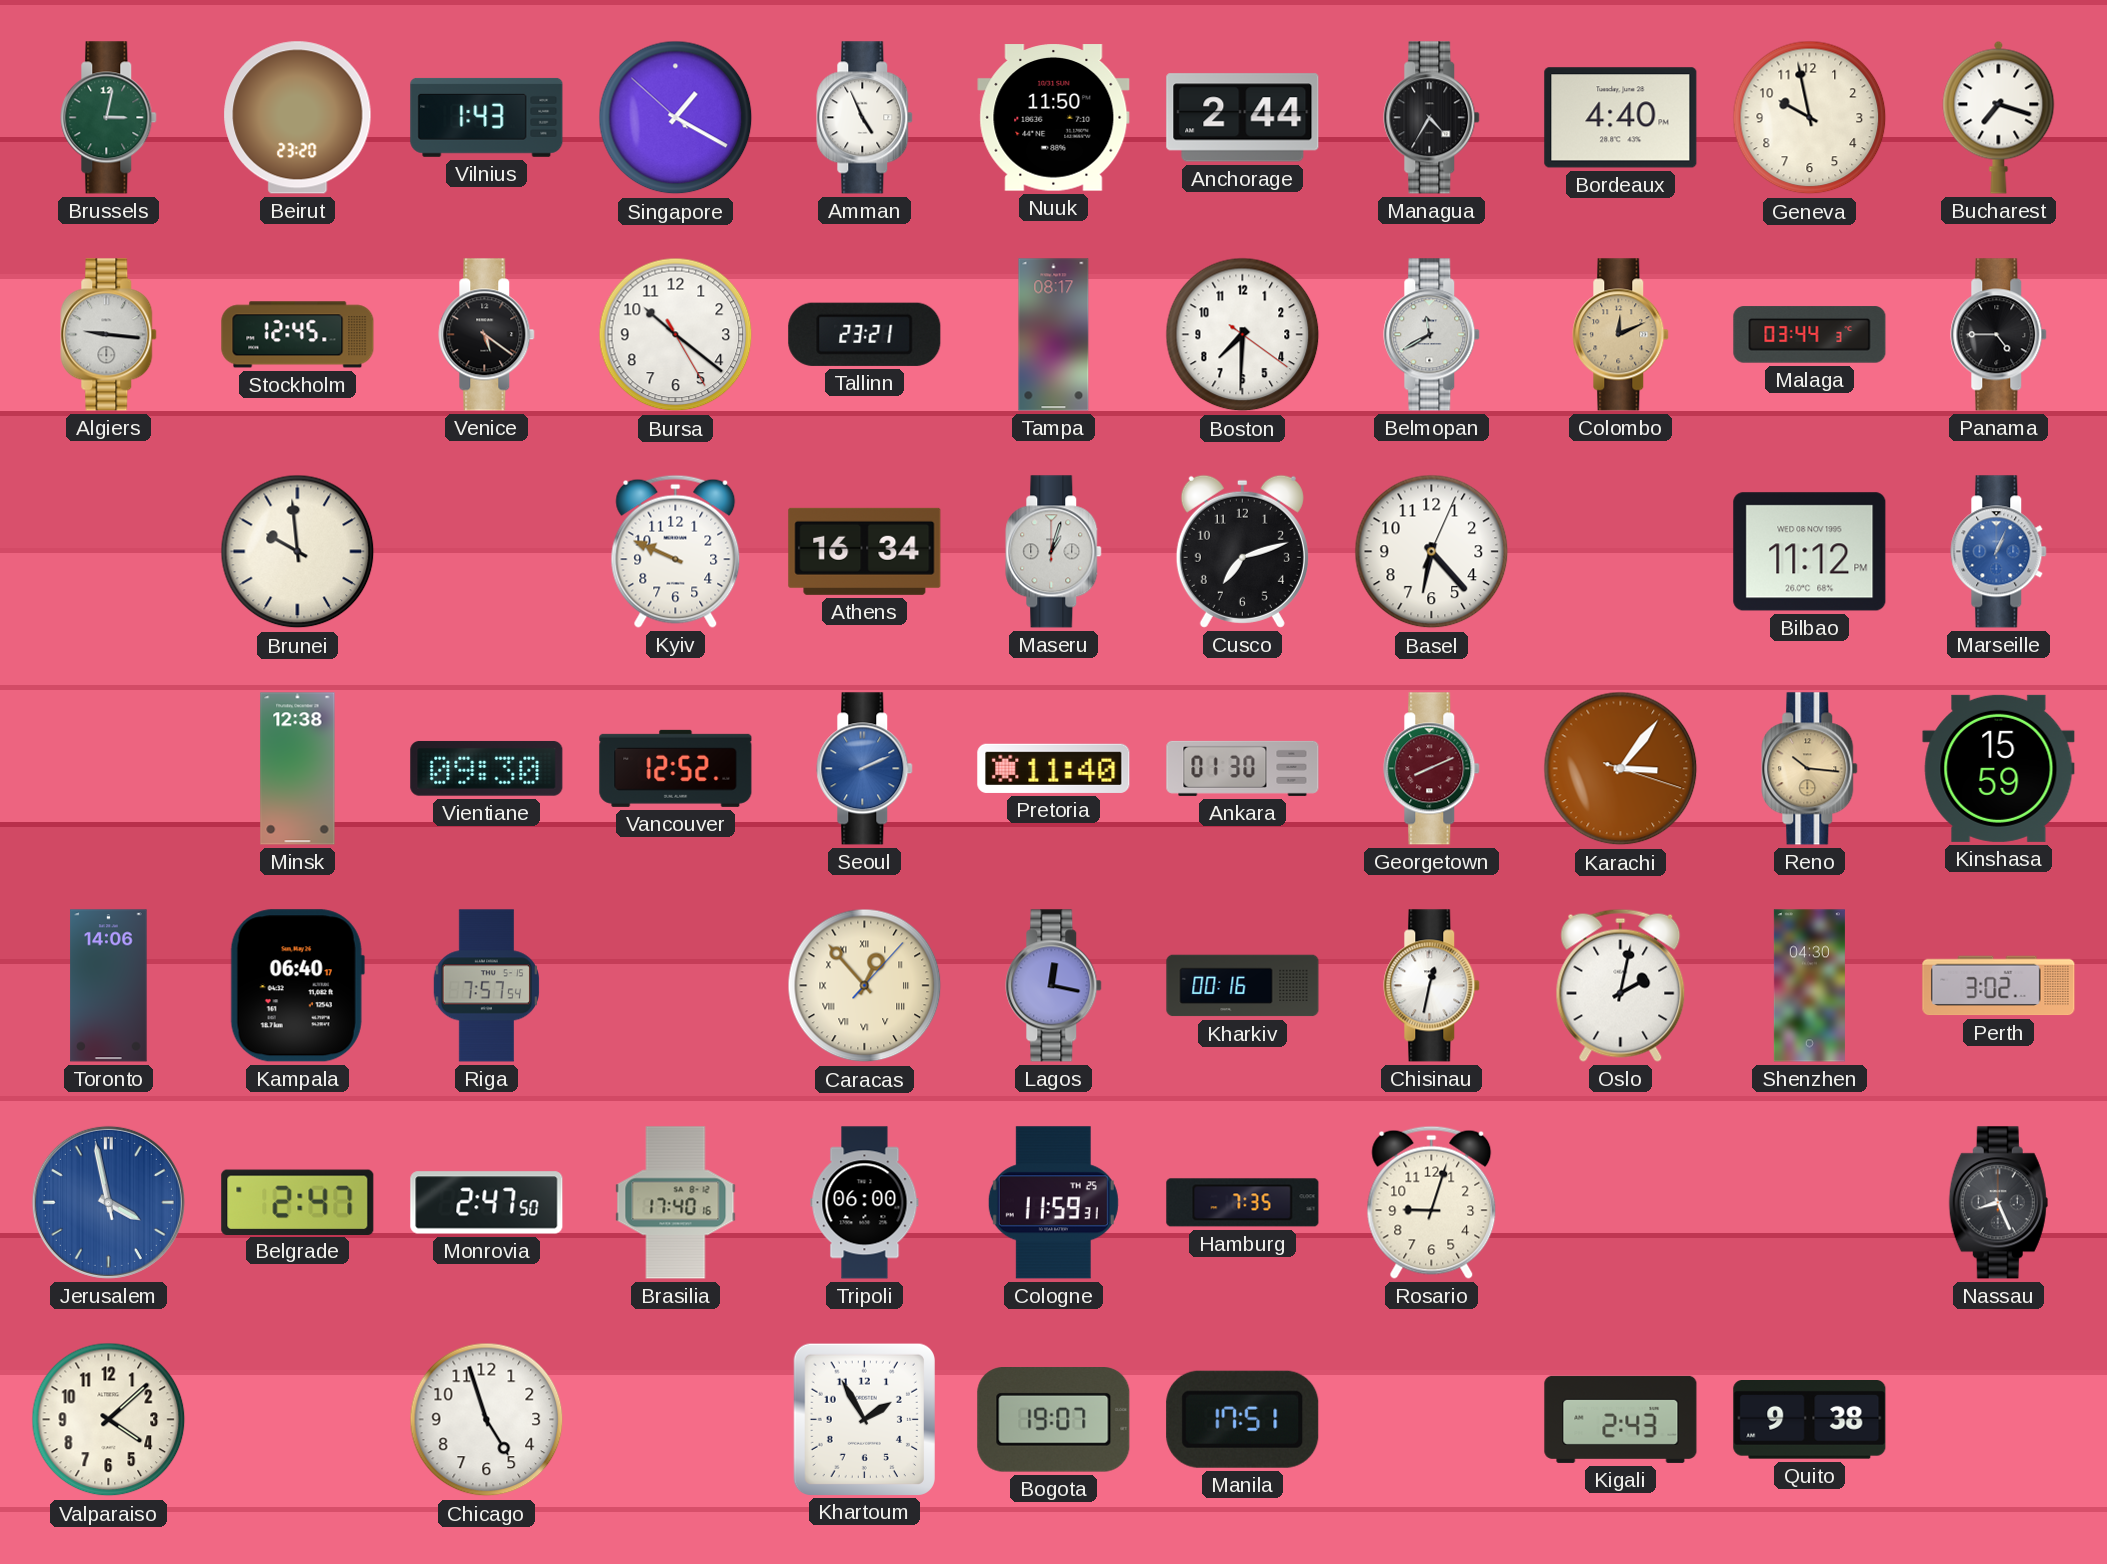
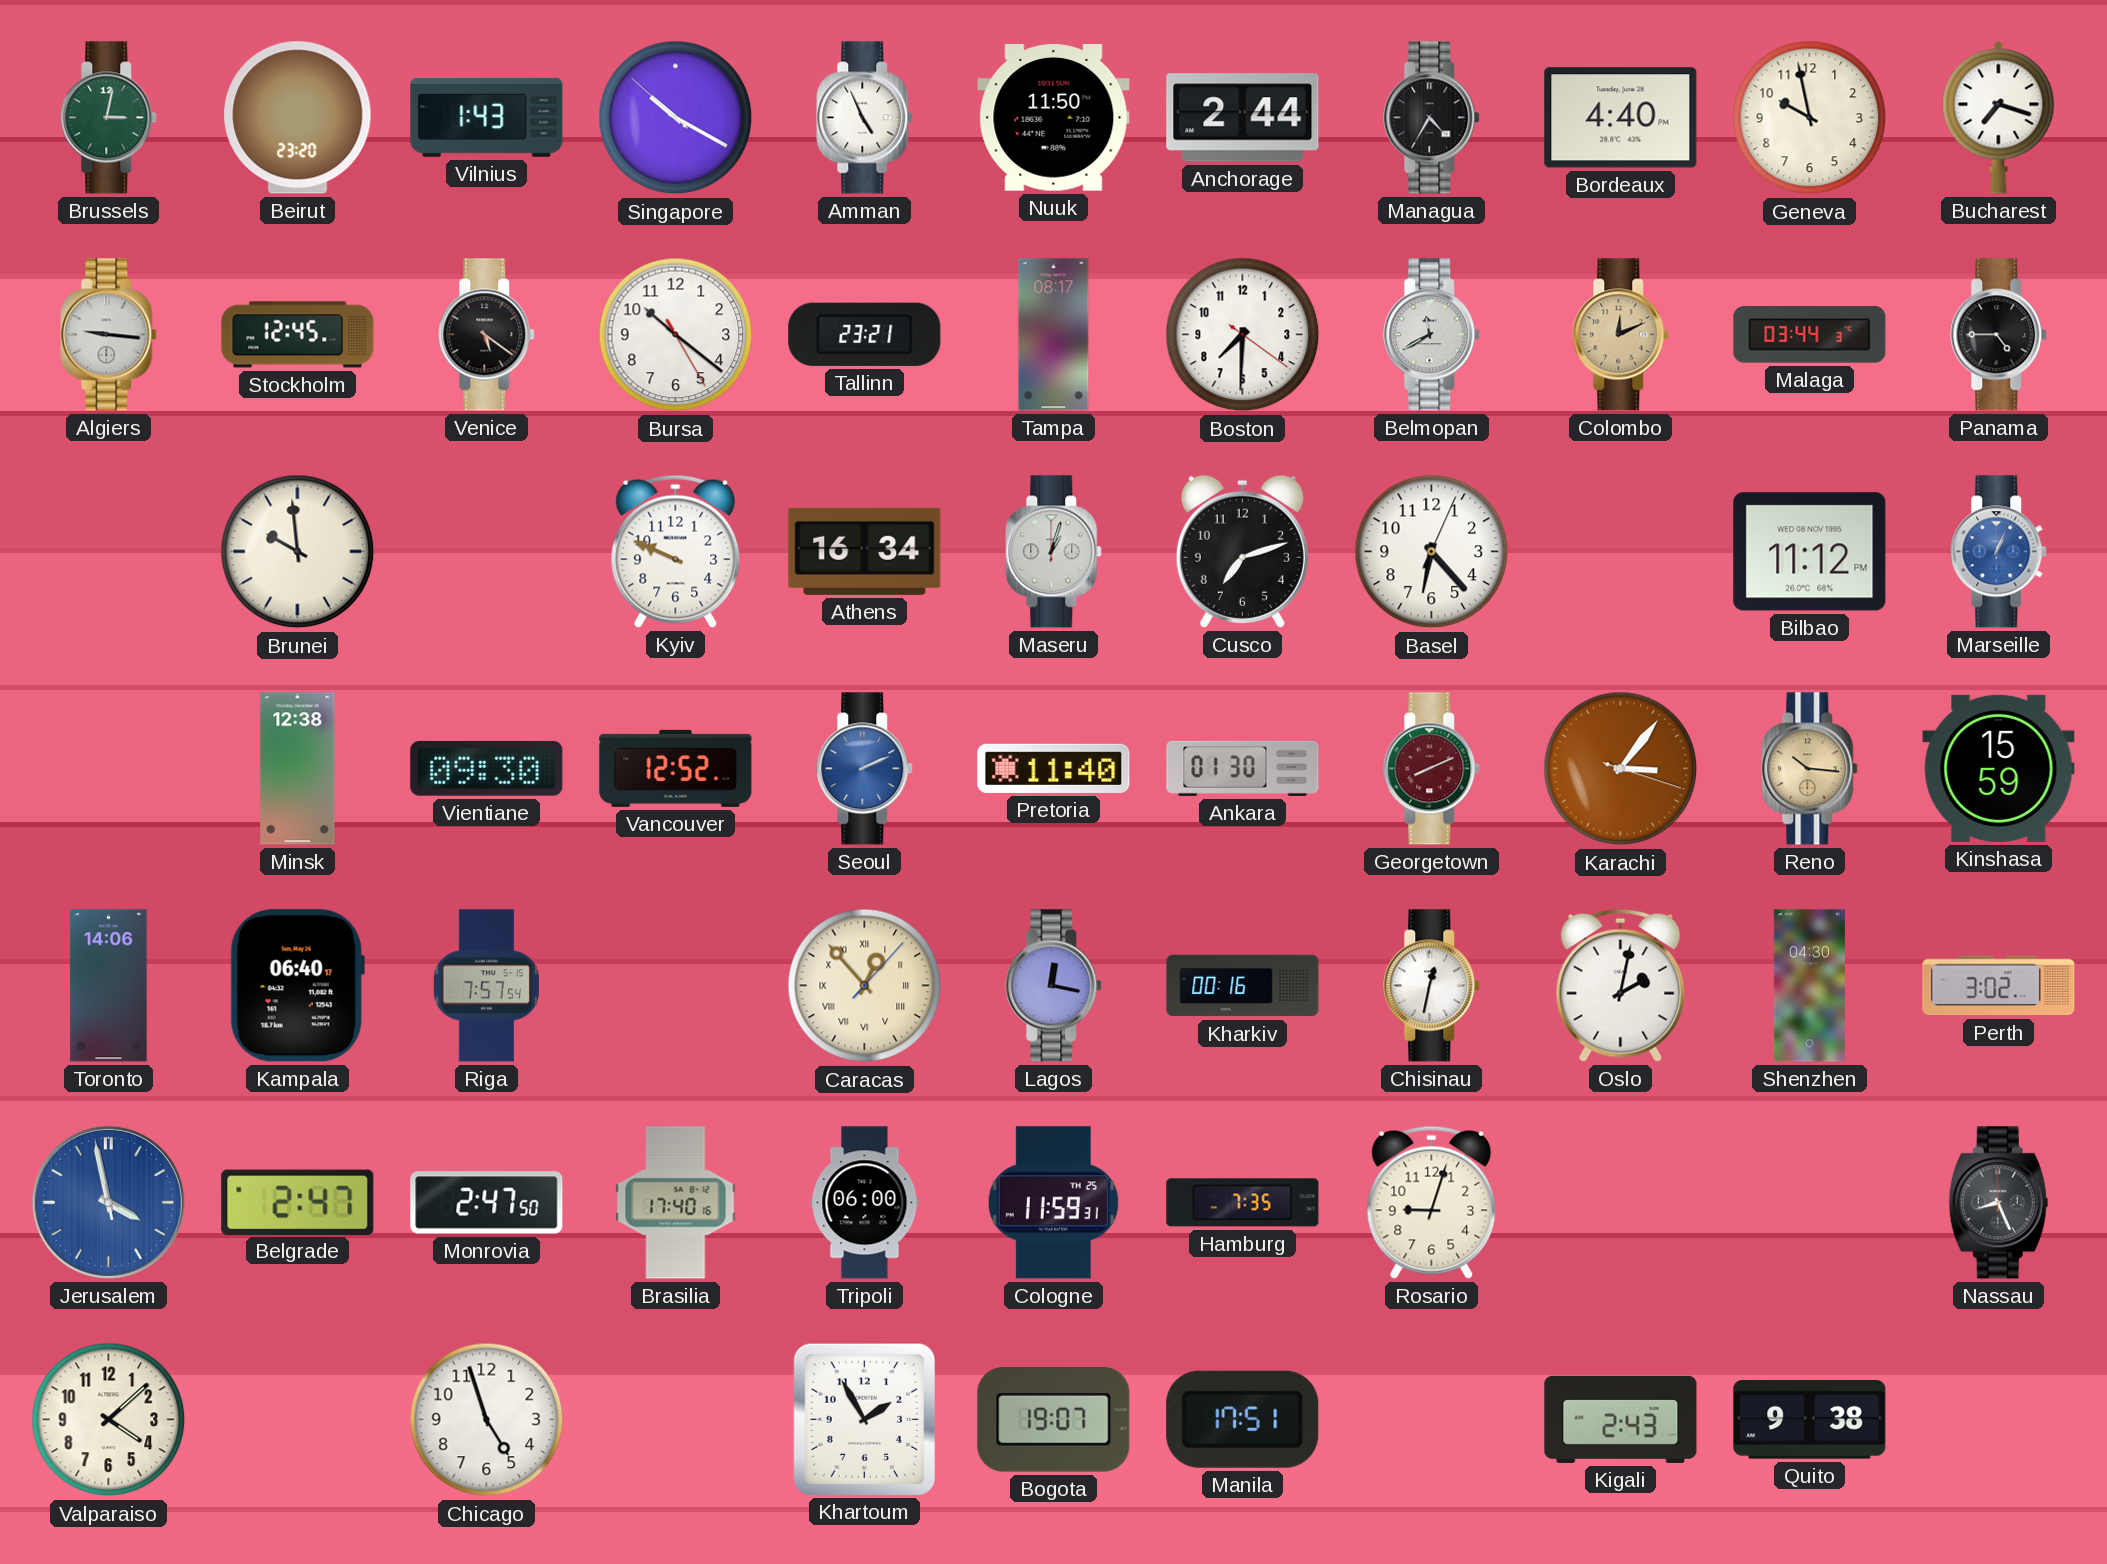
Singapore: 1:19 -> 10:19
